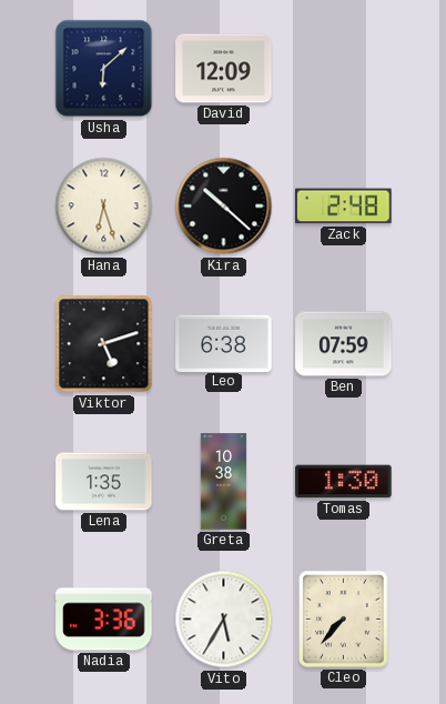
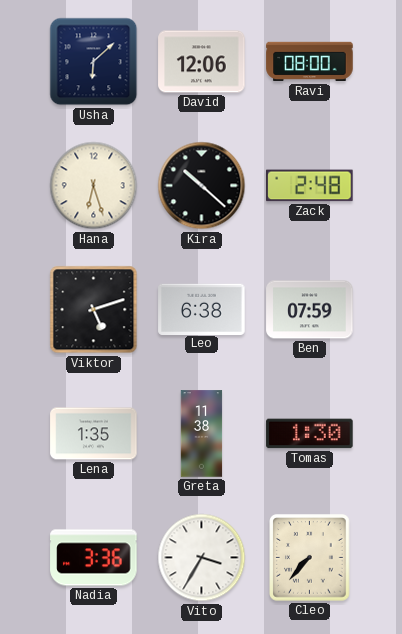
David: 12:09 -> 12:06
Ravi: none -> 08:00
Greta: 10:38 -> 11:38
Vito: 5:35 -> 3:35
